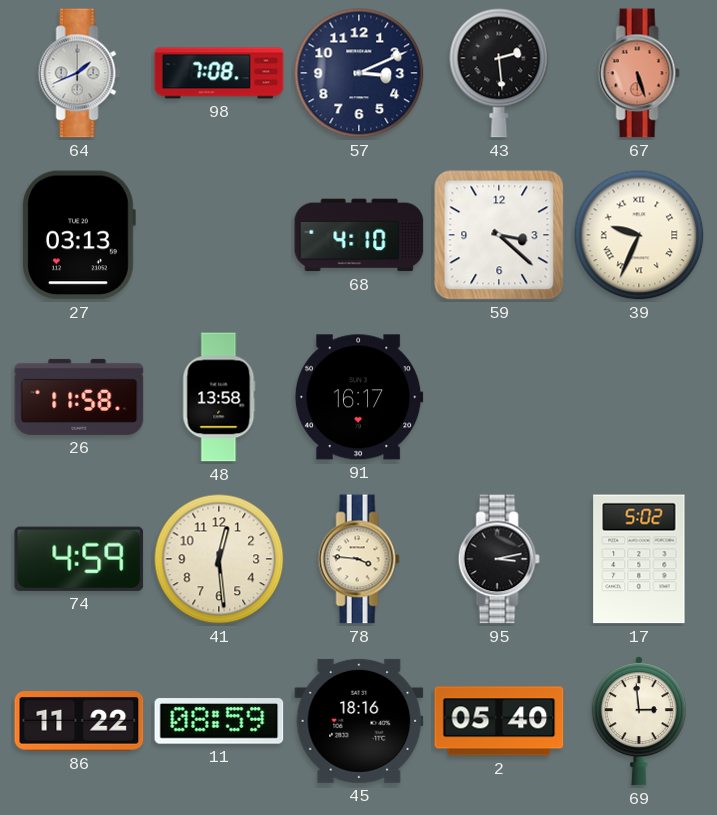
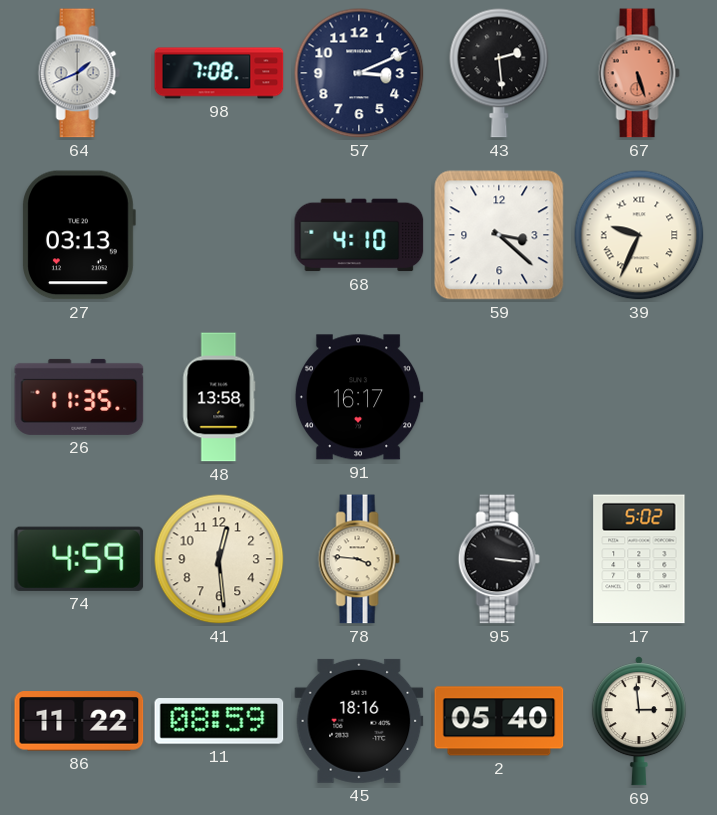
26: 11:58 -> 11:35
95: 3:13 -> 3:16
